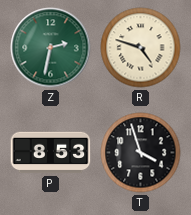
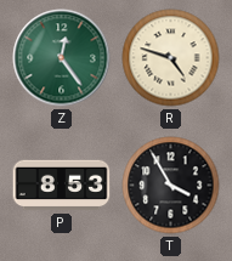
Z: 2:32 -> 12:24
T: 3:57 -> 3:55
